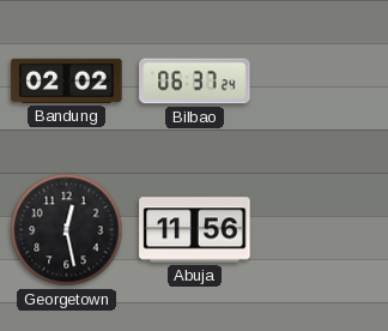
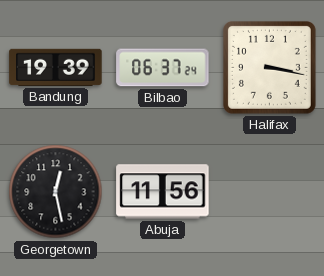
Bandung: 02:02 -> 19:39
Halifax: none -> 3:17
